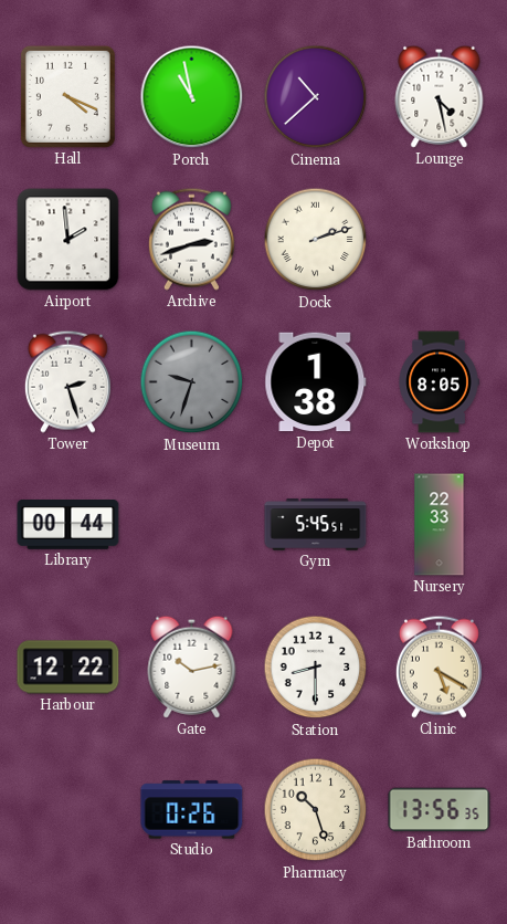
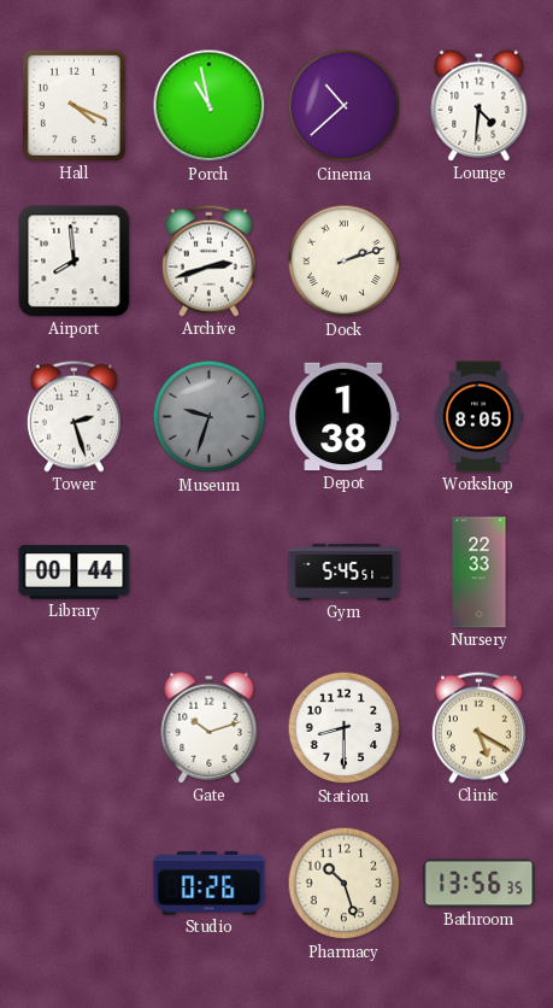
Lounge: 4:28 -> 4:31
Airport: 1:59 -> 7:59
Harbour: 12:22 -> none
Gate: 10:13 -> 10:12
